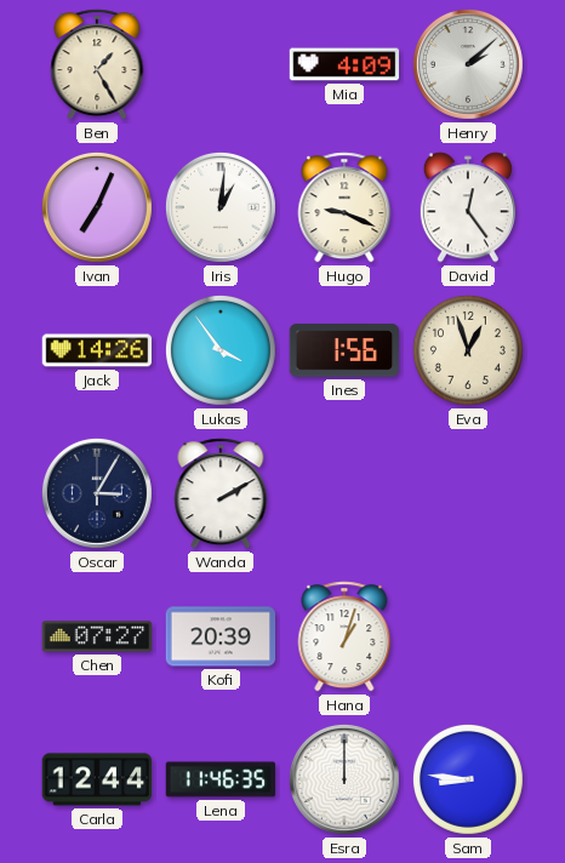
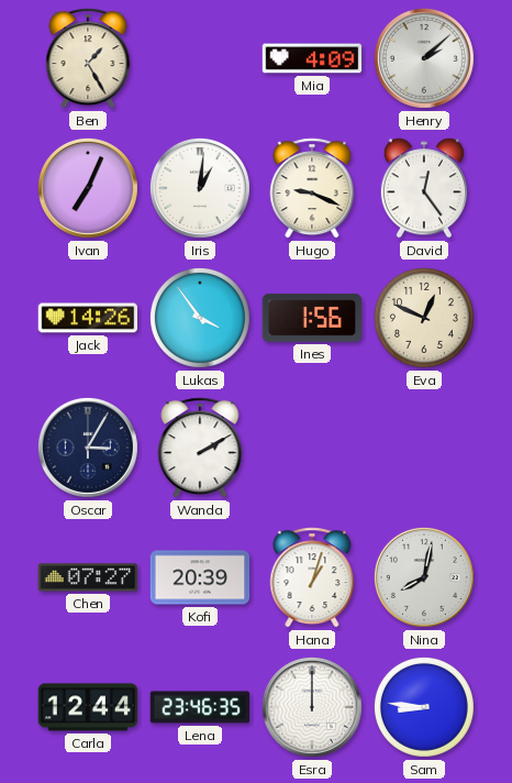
Eva: 12:57 -> 12:49
Nina: none -> 8:02
Lena: 11:46 -> 23:46
